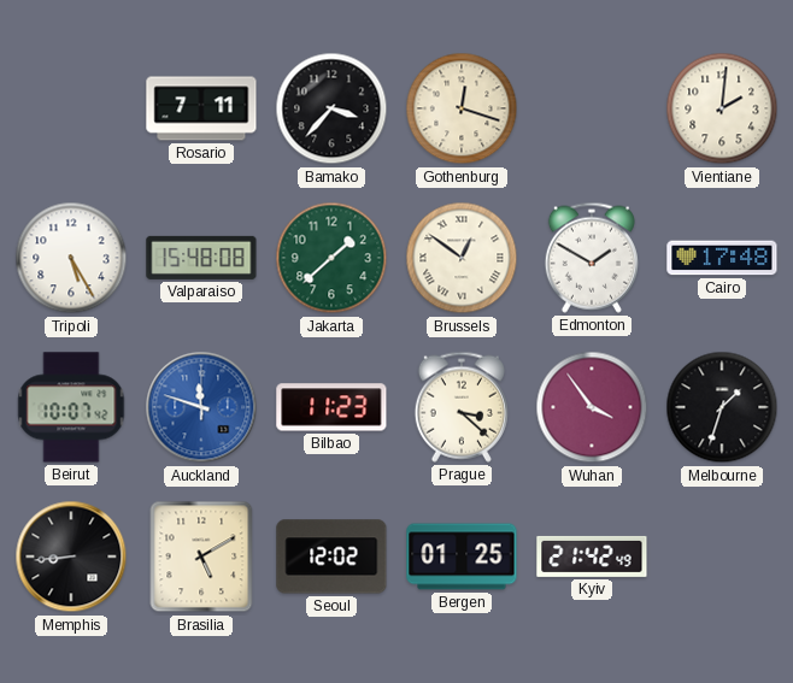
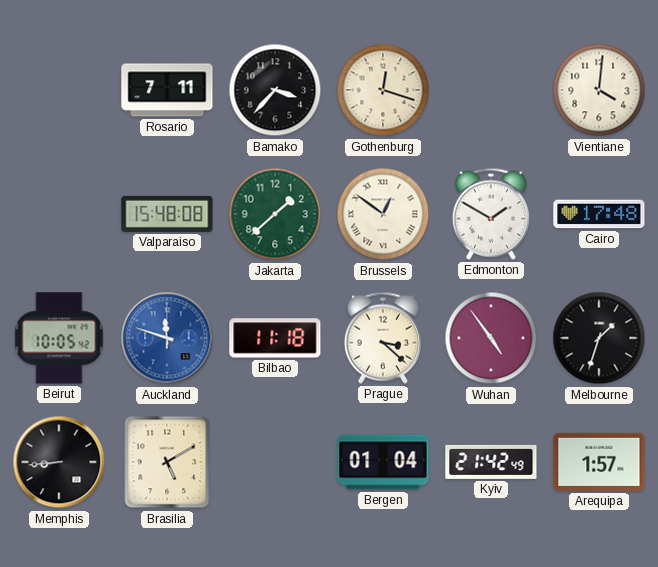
Vientiane: 2:01 -> 4:01
Tripoli: 5:25 -> none
Beirut: 10:07 -> 10:05
Bilbao: 11:23 -> 11:18
Wuhan: 3:54 -> 4:54
Seoul: 12:02 -> none
Bergen: 01:25 -> 01:04
Arequipa: none -> 1:57
